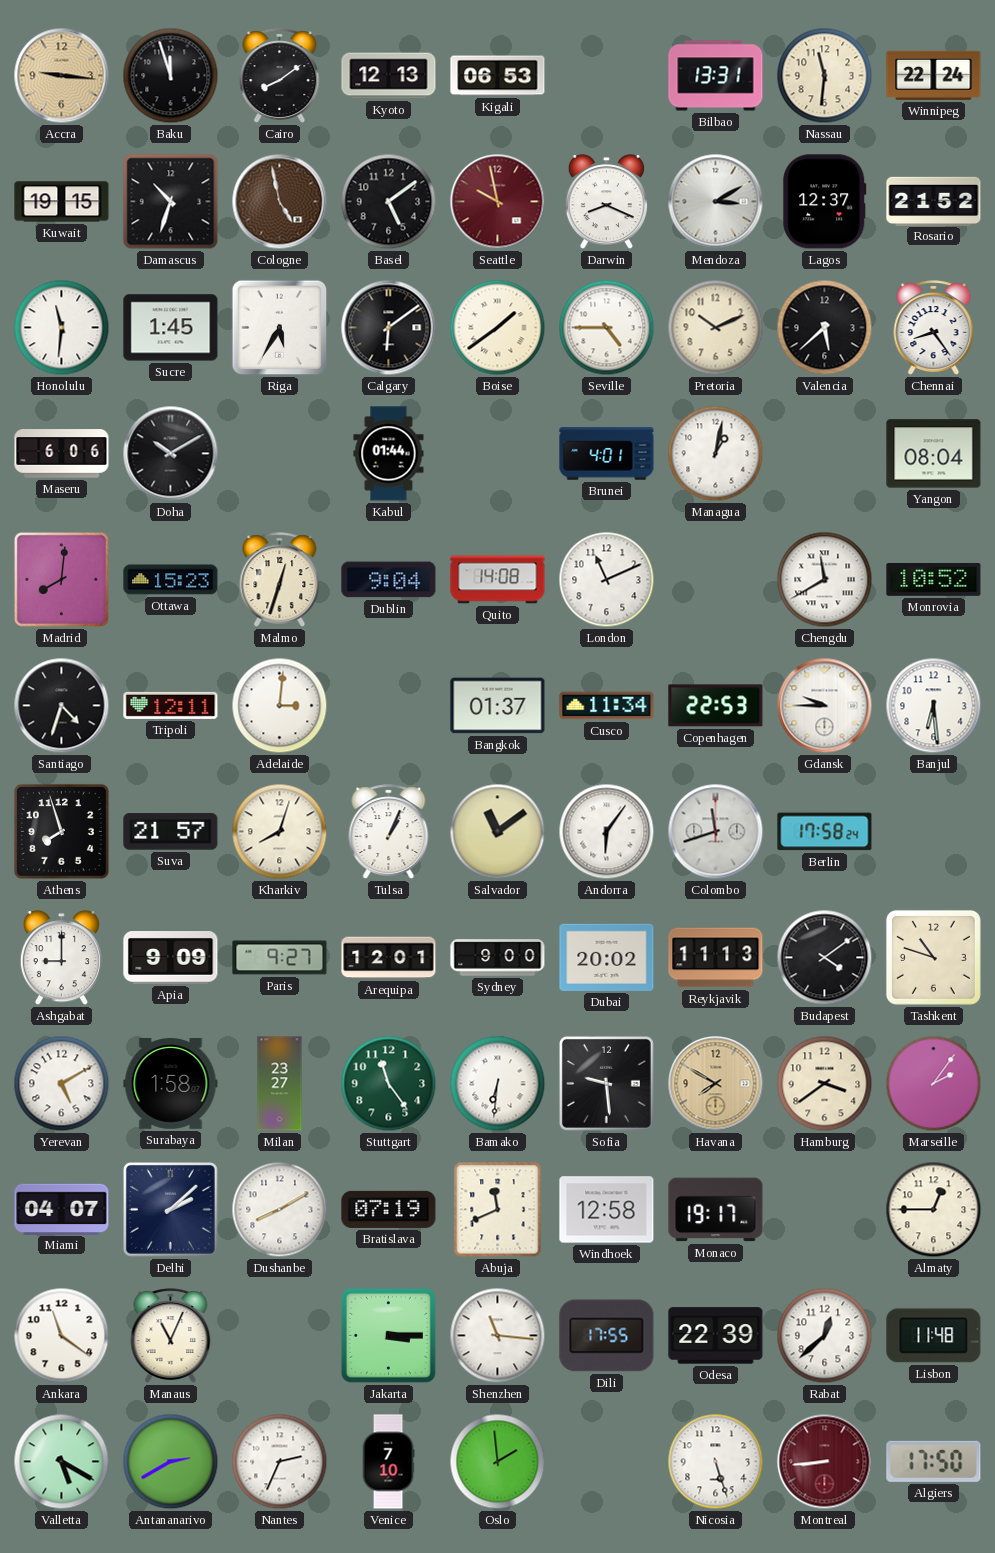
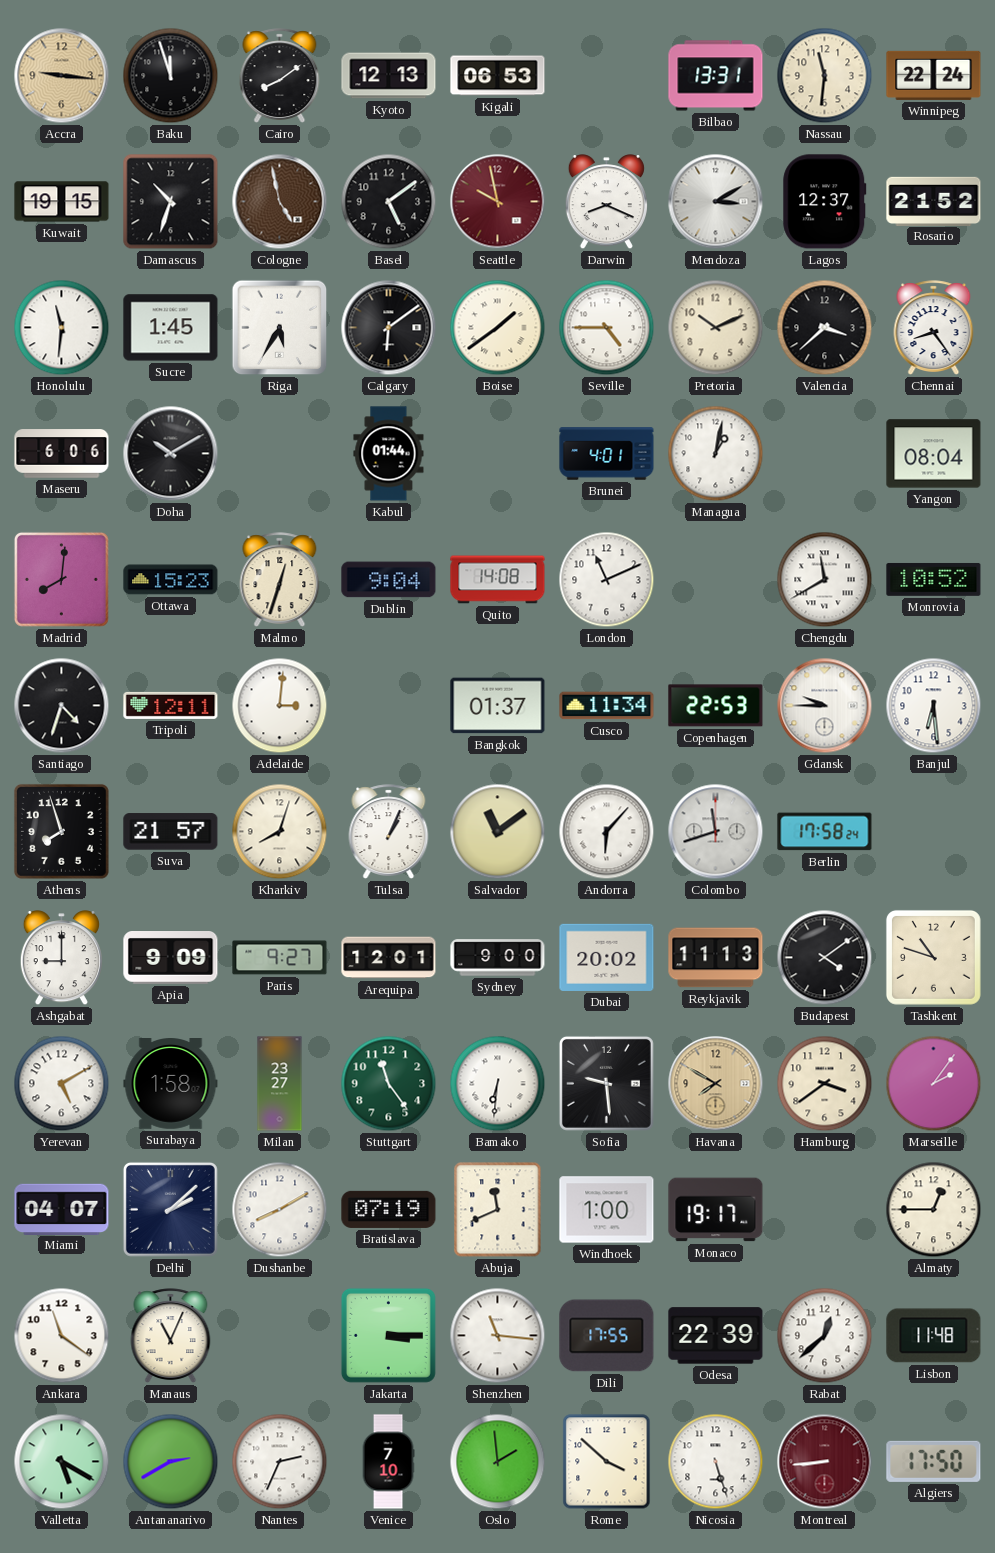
Valencia: 5:38 -> 3:38
Andorra: 6:06 -> 6:07
Windhoek: 12:58 -> 1:00
Rome: none -> 3:52
